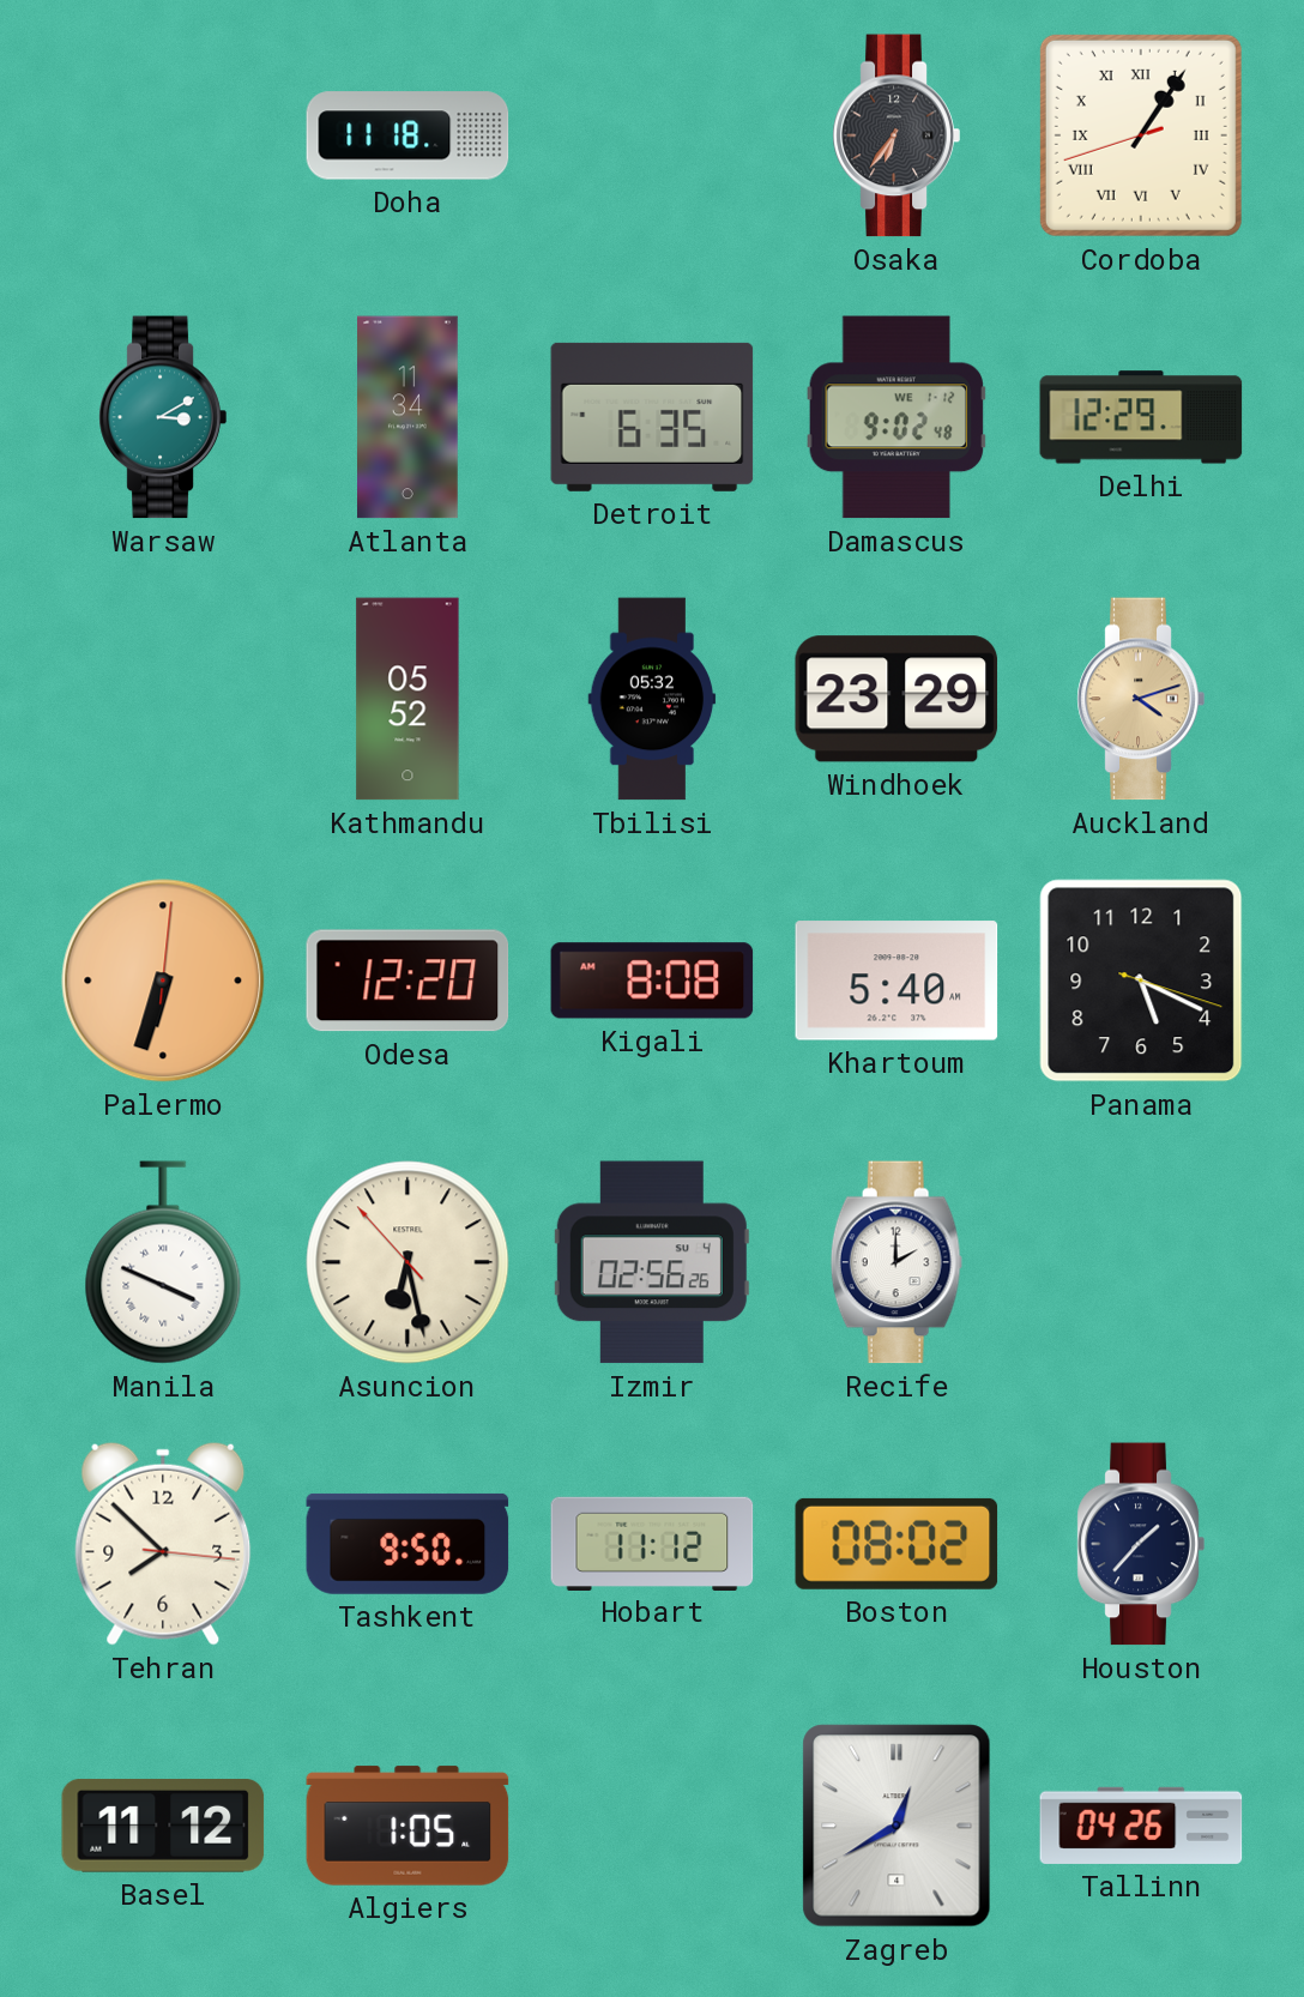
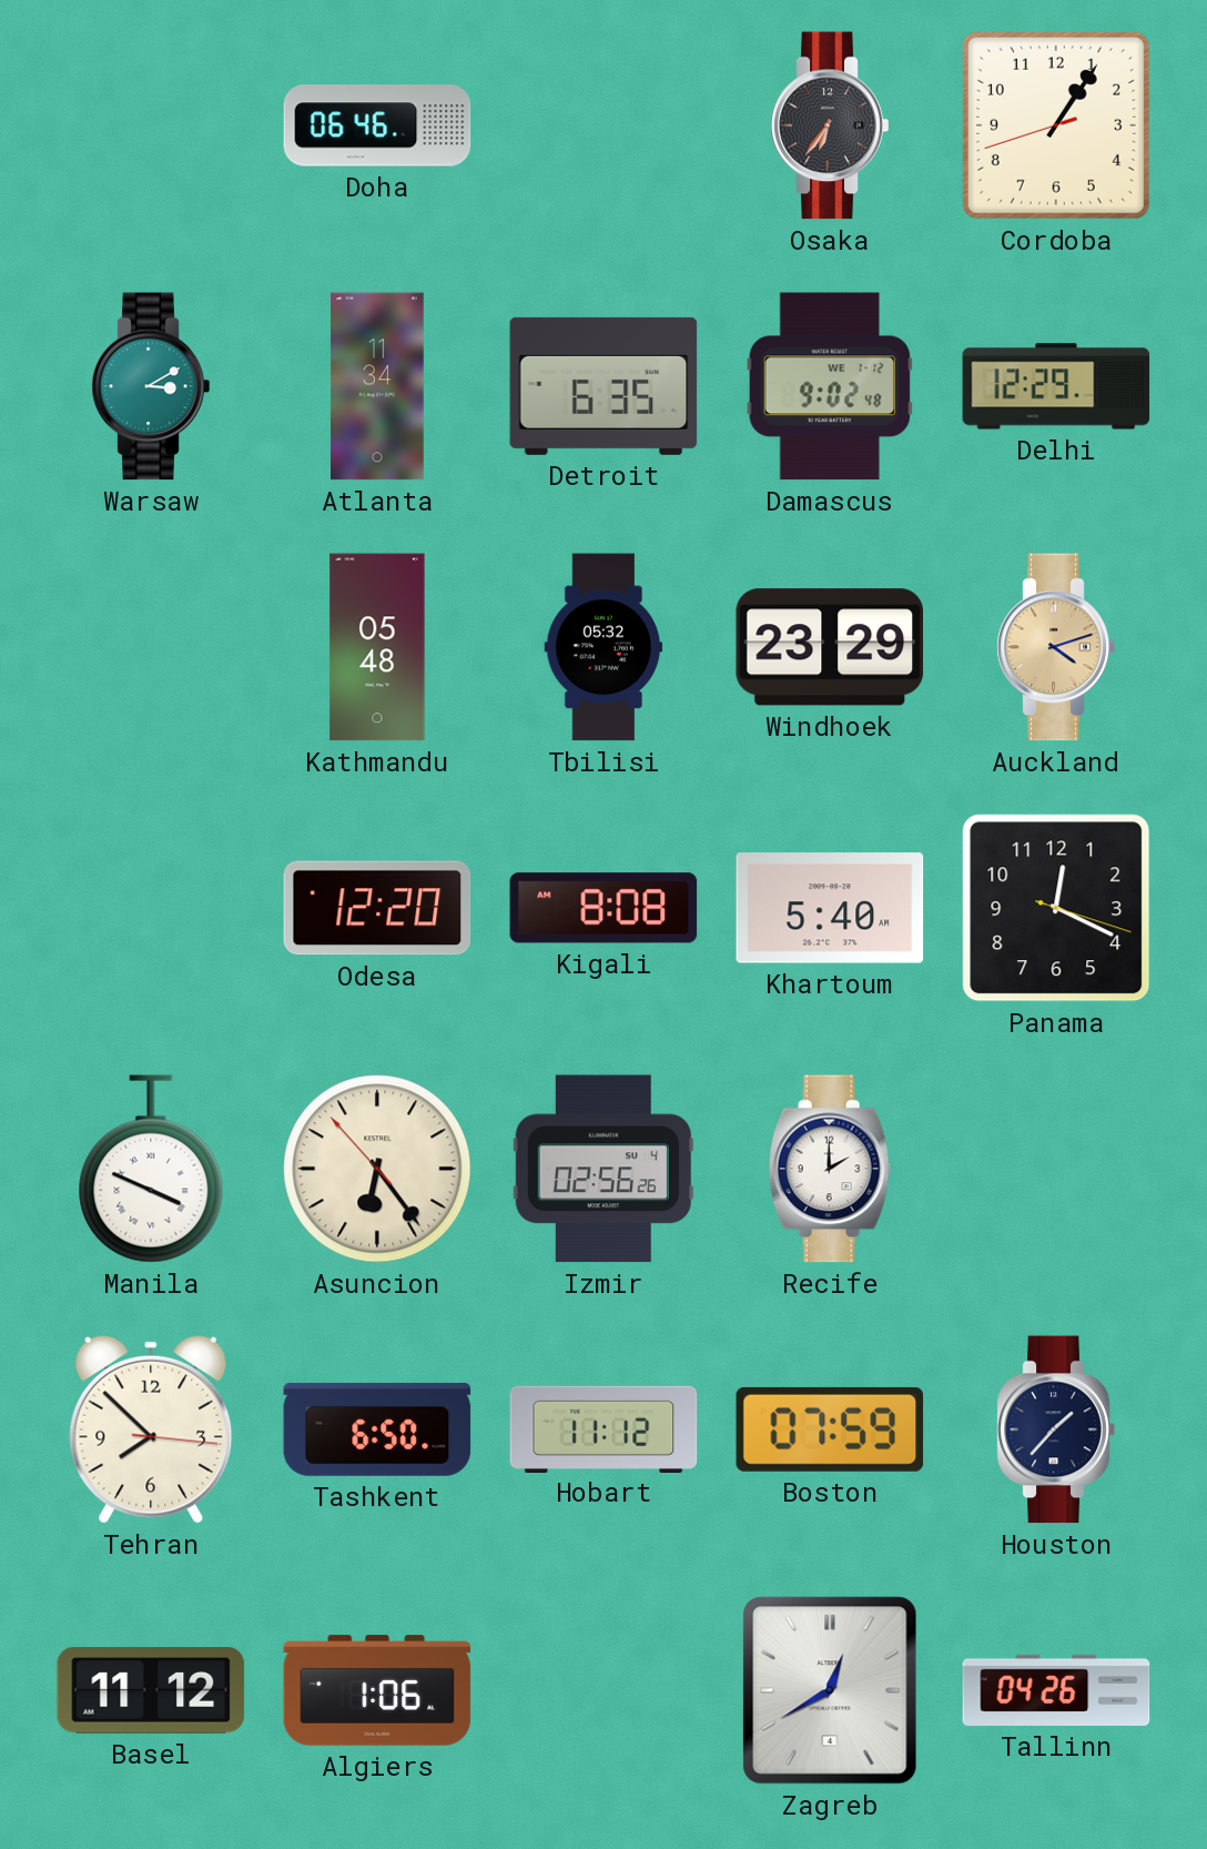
Doha: 11:18 -> 06:46
Cordoba numerals: Roman -> Arabic
Kathmandu: 05:52 -> 05:48
Palermo: 6:33 -> none
Panama: 5:19 -> 12:19
Asuncion: 6:27 -> 6:23
Tashkent: 9:50 -> 6:50
Boston: 08:02 -> 07:59
Algiers: 1:05 -> 1:06
